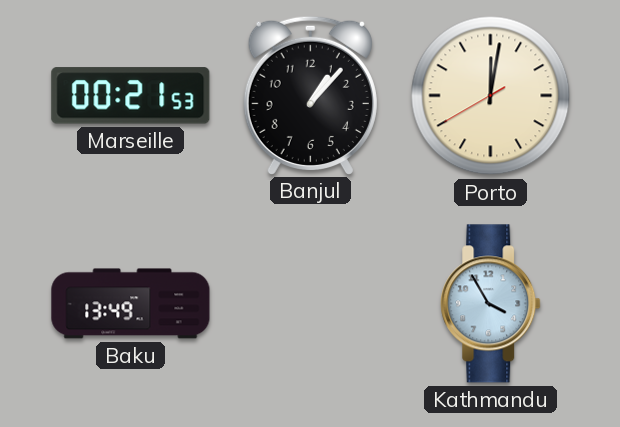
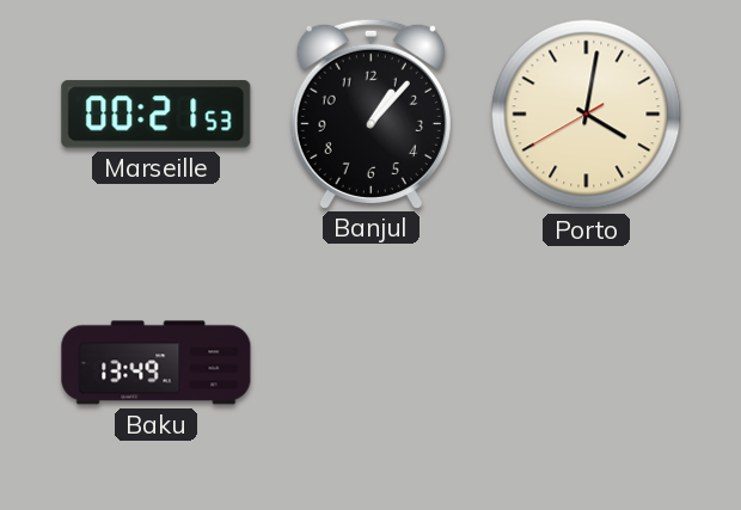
Porto: 12:01 -> 4:01
Kathmandu: 3:55 -> none
